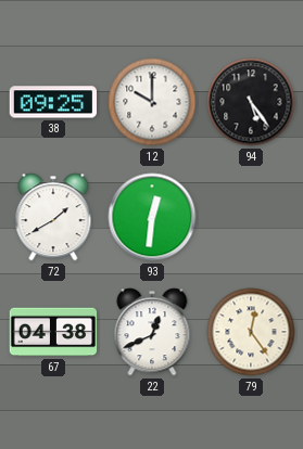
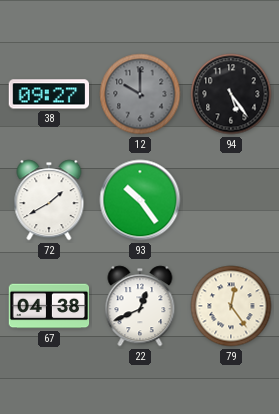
38: 09:25 -> 09:27
12 dial: white -> grey
93: 12:31 -> 10:24
